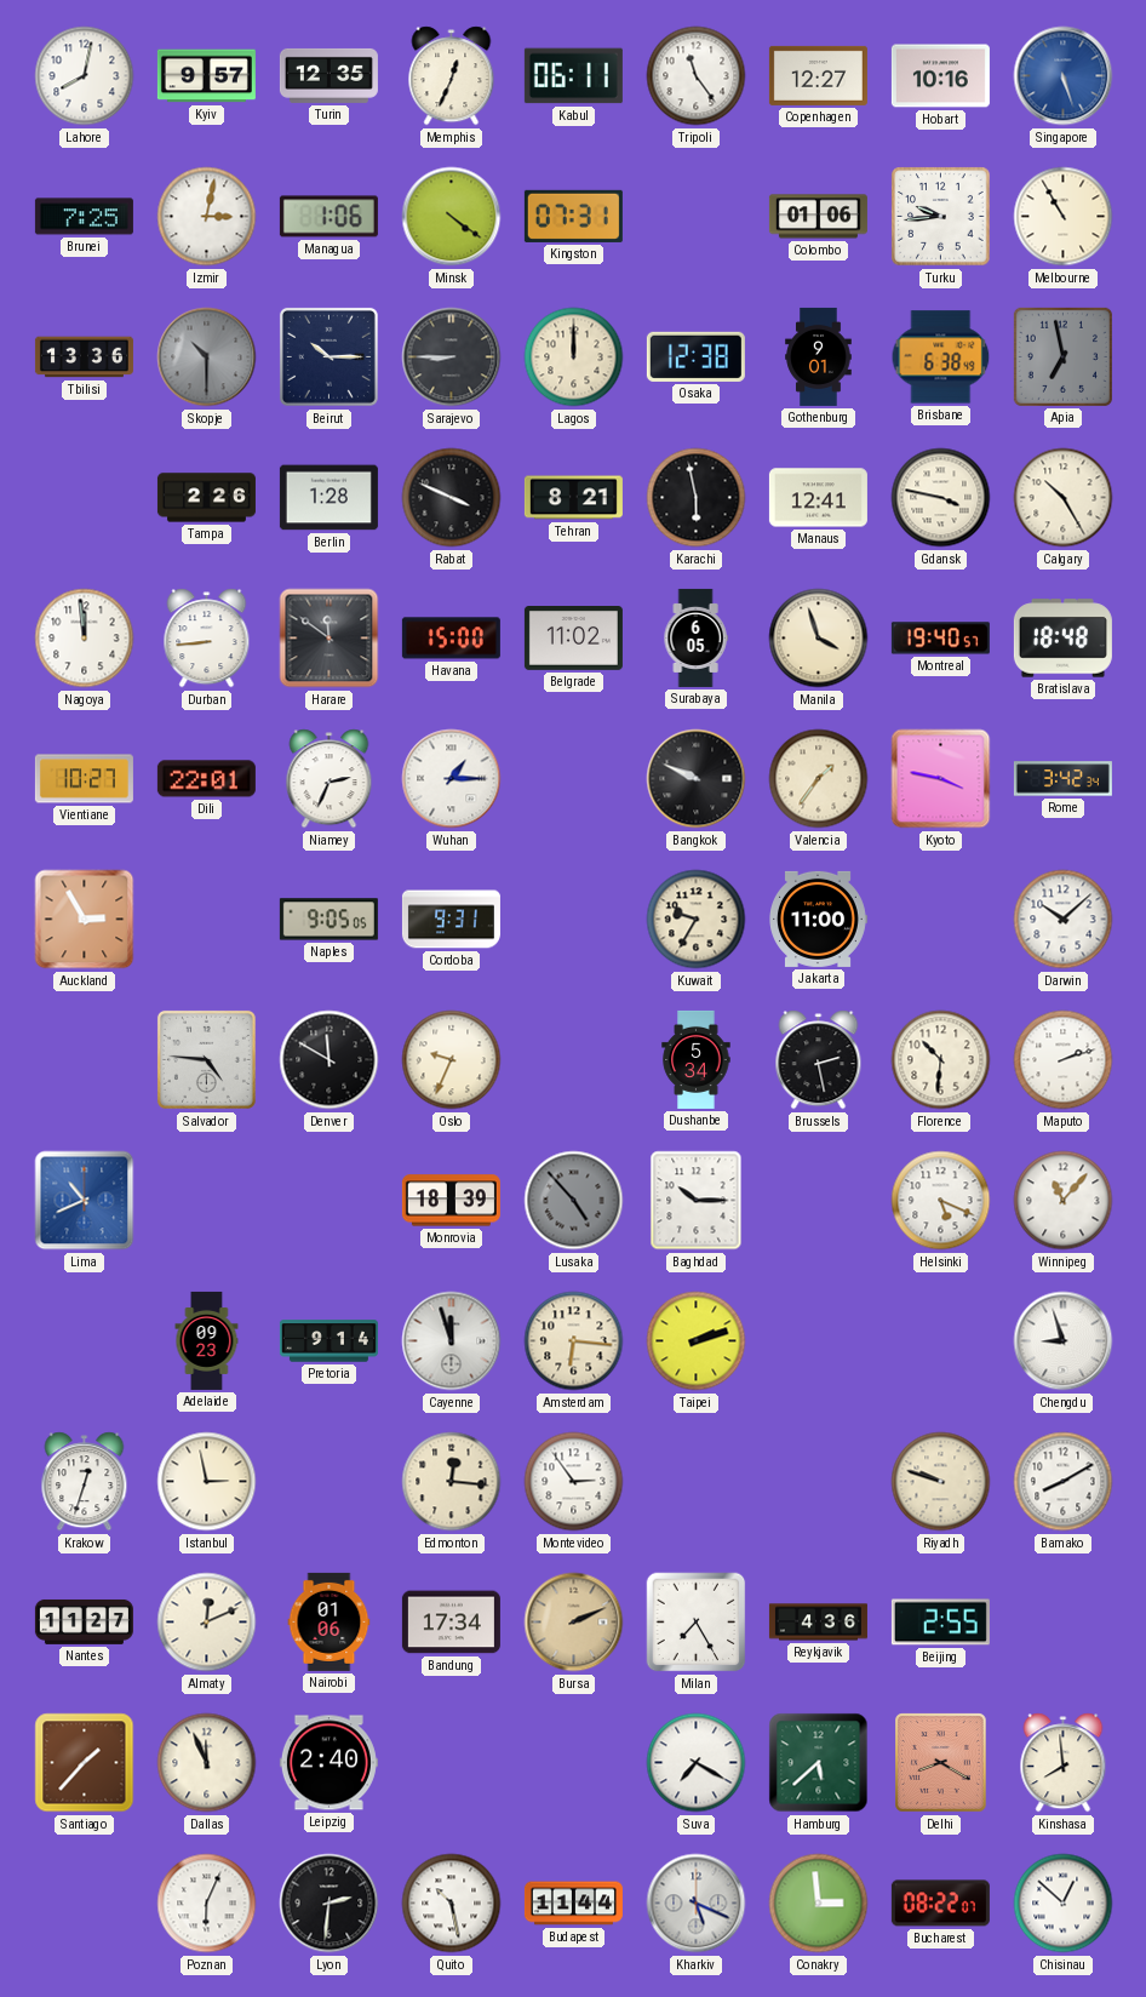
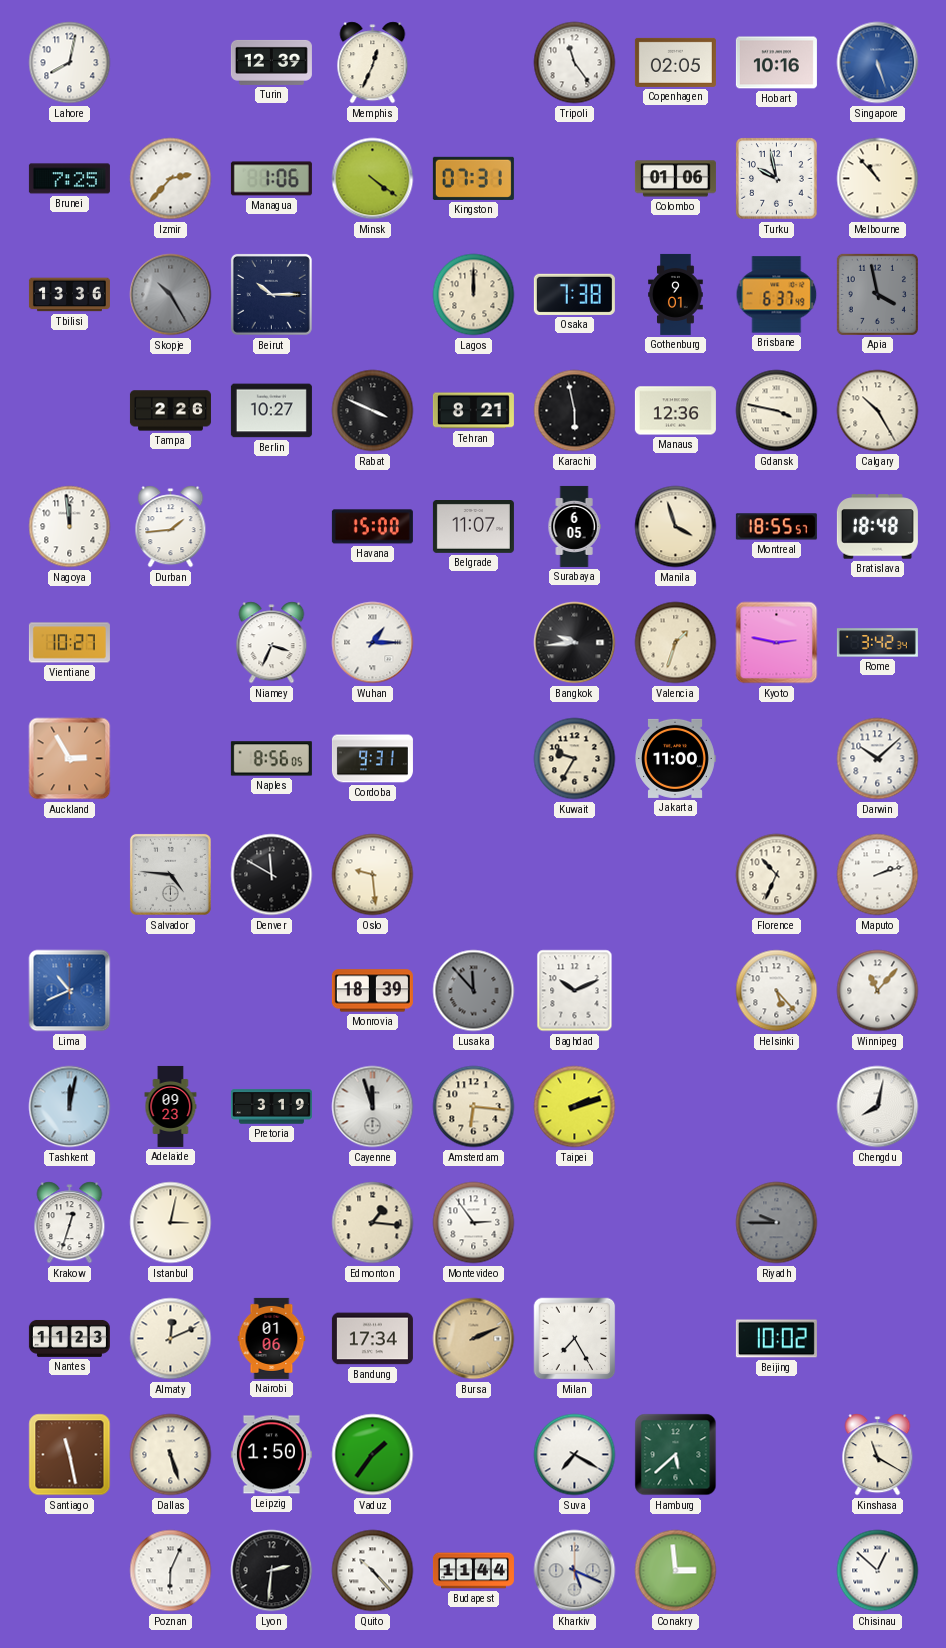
Kyiv: 9:57 -> none
Turin: 12:35 -> 12:39
Kabul: 06:11 -> none
Copenhagen: 12:27 -> 02:05
Izmir: 3:02 -> 2:37
Turku: 9:44 -> 9:58
Melbourne: 10:55 -> 10:53
Skopje: 10:30 -> 10:25
Sarajevo: 8:45 -> none
Osaka: 12:38 -> 7:38
Brisbane: 6:38 -> 6:37
Apia: 6:58 -> 3:58
Berlin: 1:28 -> 10:27
Manaus: 12:41 -> 12:36
Durban: 8:44 -> 1:44
Harare: 11:51 -> none
Belgrade: 11:02 -> 11:07
Montreal: 19:40 -> 18:55
Dili: 22:01 -> none
Niamey: 2:34 -> 3:34
Bangkok: 9:49 -> 9:44
Valencia: 1:36 -> 1:33
Kyoto: 3:47 -> 2:47
Naples: 9:05 -> 8:56
Oslo: 9:34 -> 9:29
Dushanbe: 5:34 -> none
Brussels: 2:28 -> none
Florence: 10:31 -> 10:34
Lusaka: 4:53 -> 11:53
Baghdad: 10:15 -> 10:11
Helsinki: 5:19 -> 5:23
Tashkent: none -> 12:02
Pretoria: 9:14 -> 3:19
Chengdu: 8:57 -> 8:02
Istanbul: 2:58 -> 3:02
Edmonton: 12:16 -> 1:16
Riyadh: 9:48 -> 9:45
Riyadh dial: cream -> grey
Bamako: 8:10 -> none
Nantes: 11:27 -> 11:23
Reykjavik: 4:36 -> none
Beijing: 2:55 -> 10:02
Santiago: 1:37 -> 11:28
Dallas: 11:56 -> 5:27
Leipzig: 2:40 -> 1:50
Vaduz: none -> 1:36
Delhi: 8:20 -> none
Kinshasa: 7:59 -> 11:20
Quito: 10:28 -> 10:23
Bucharest: 08:22 -> none
